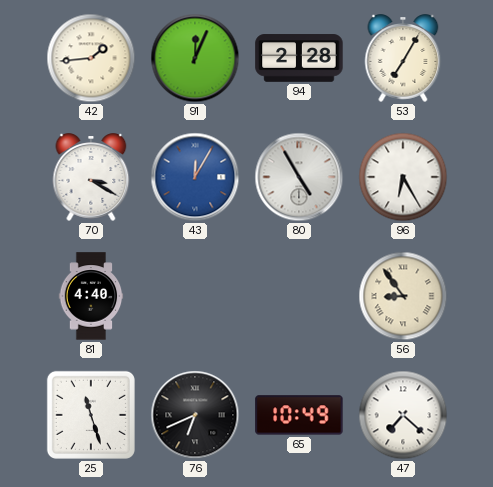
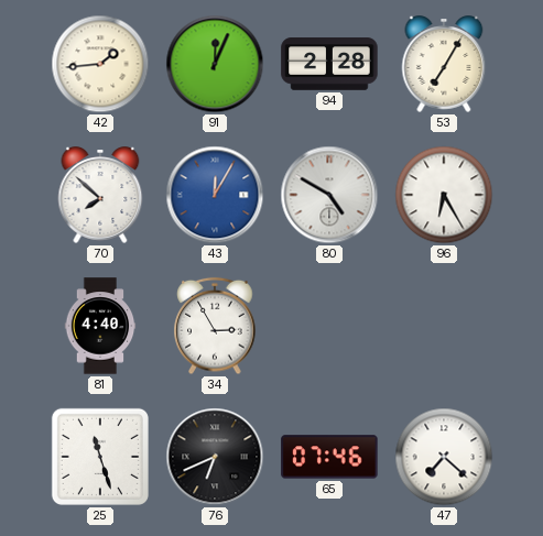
70: 3:20 -> 7:52
80: 4:55 -> 4:50
34: none -> 2:55
56: 8:54 -> none
65: 10:49 -> 07:46
